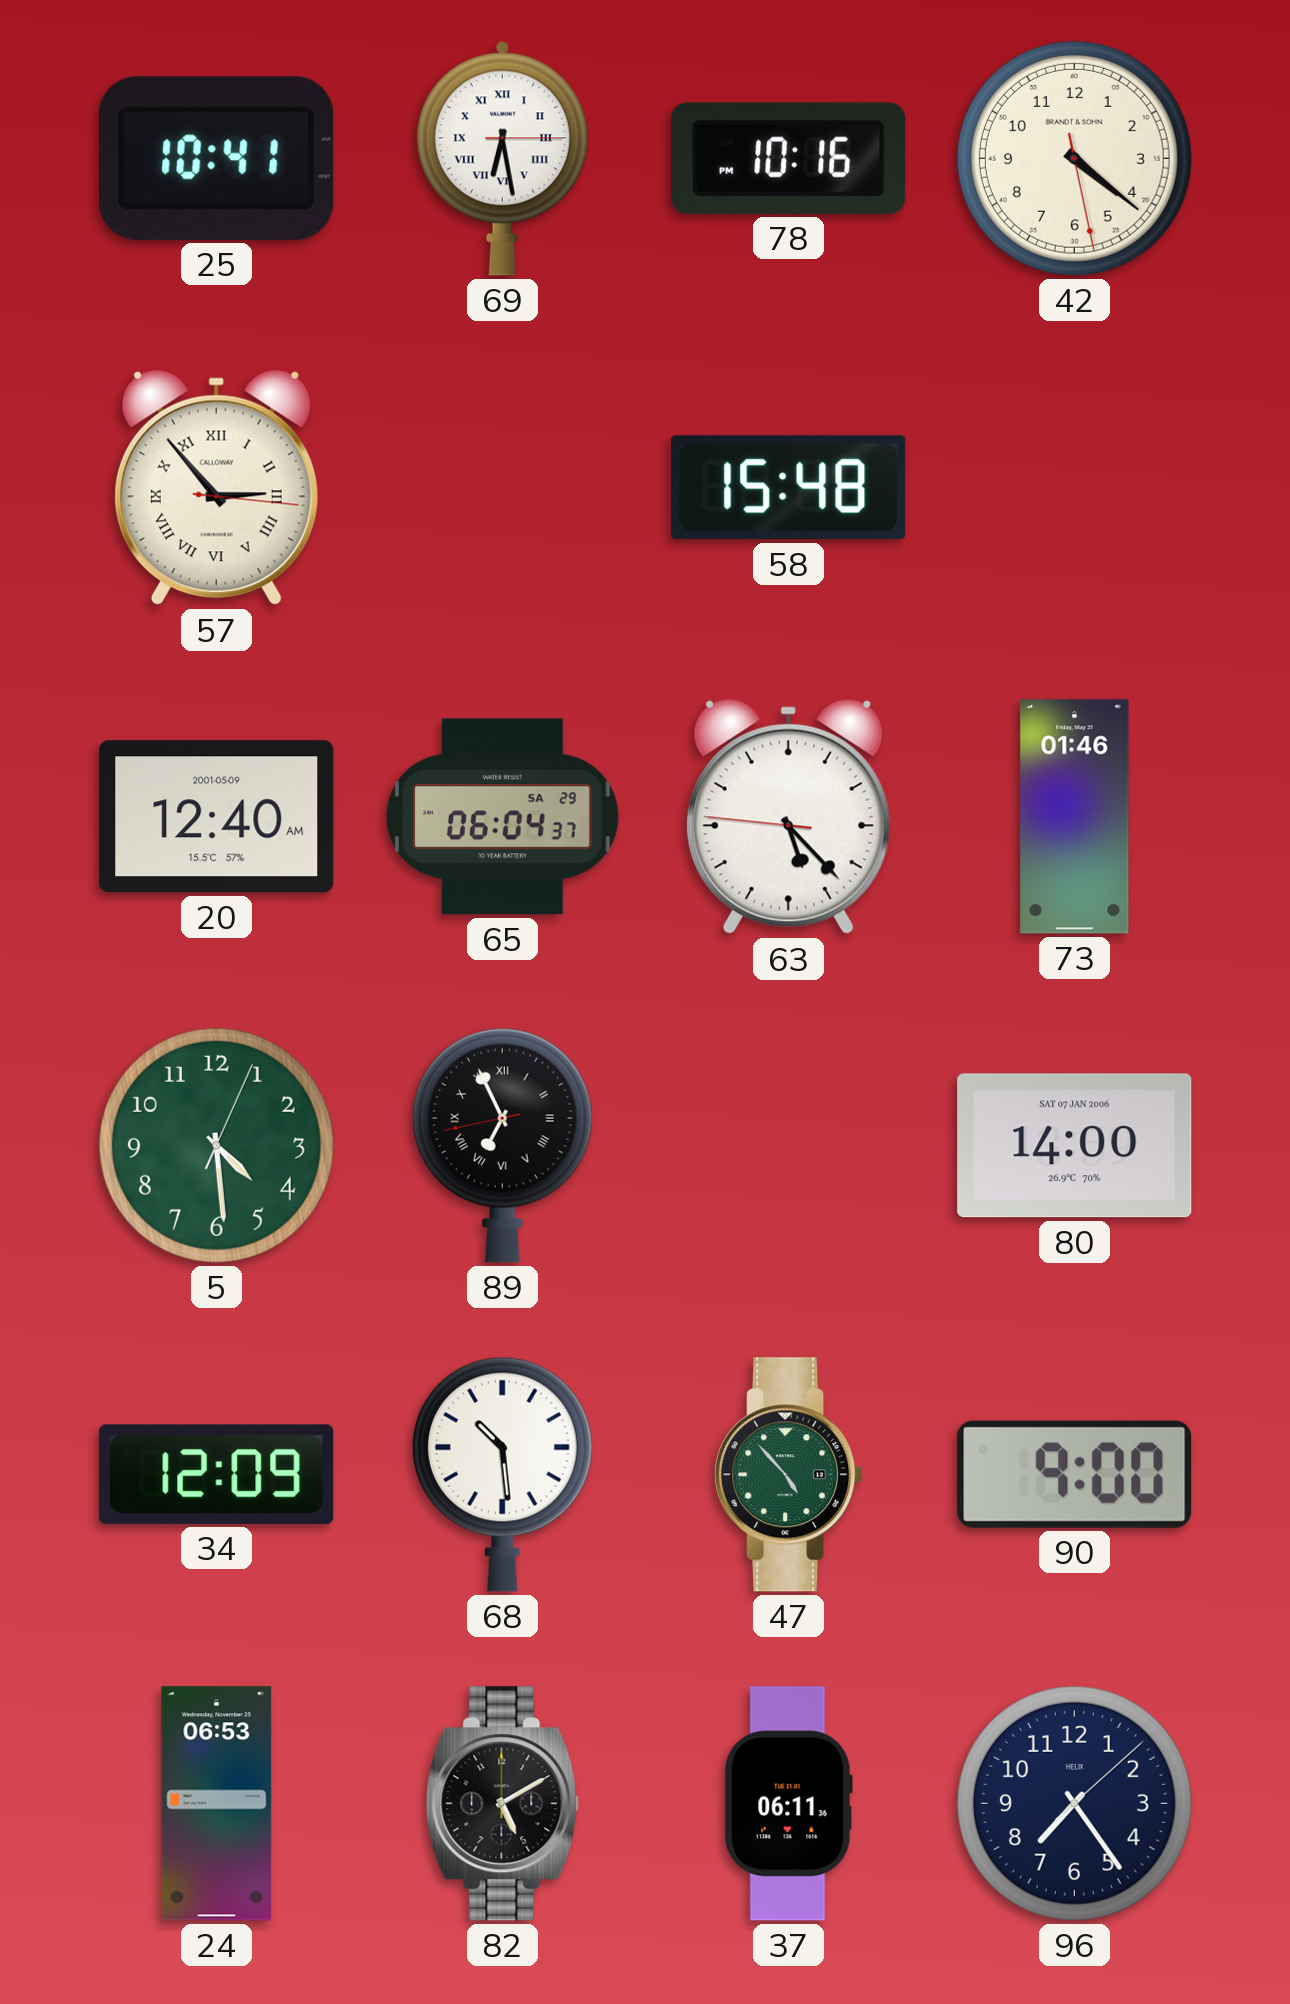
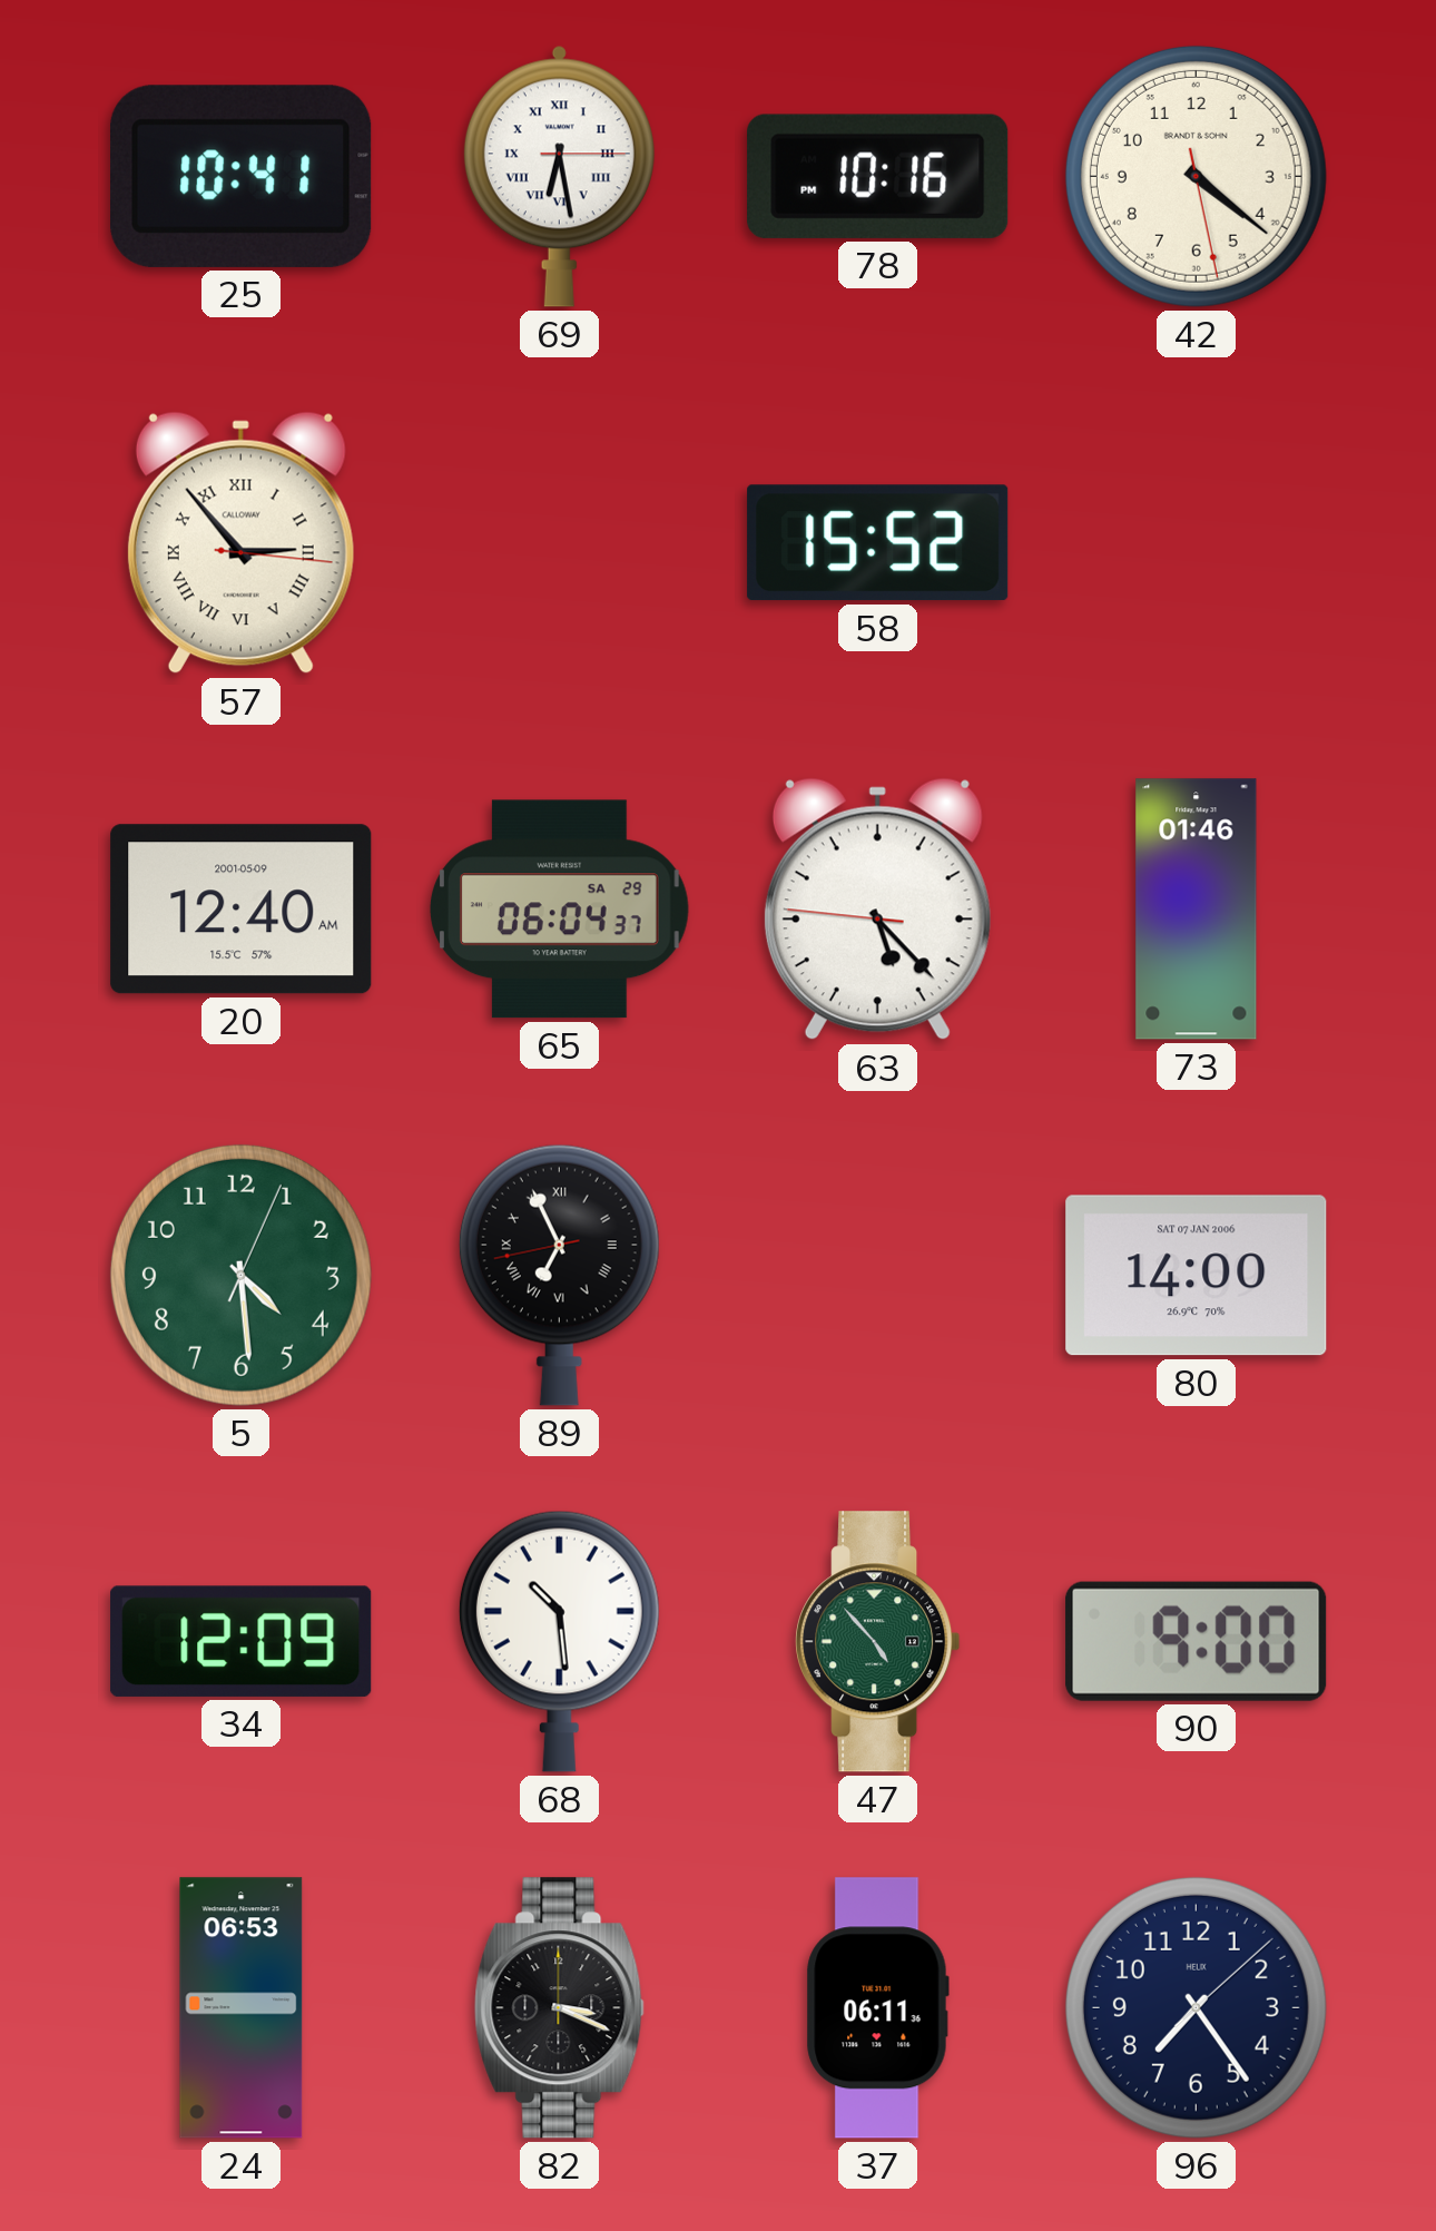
58: 15:48 -> 15:52
82: 5:10 -> 3:19
